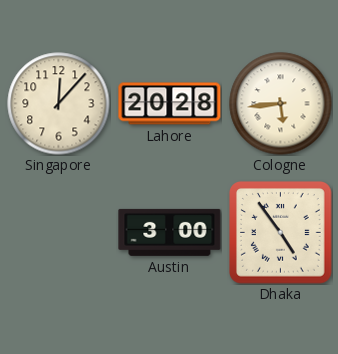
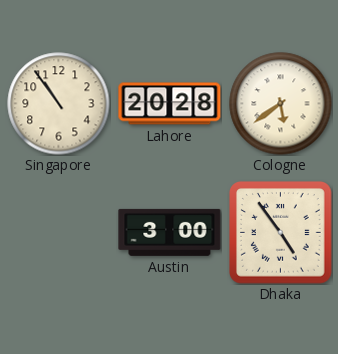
Singapore: 12:07 -> 10:54
Cologne: 5:44 -> 5:39
